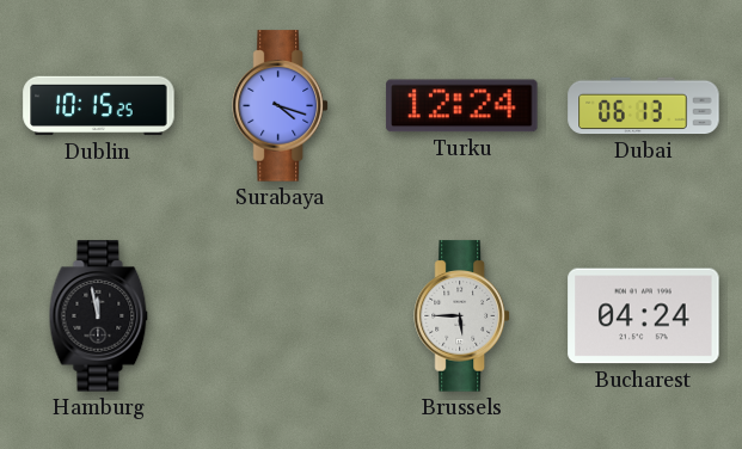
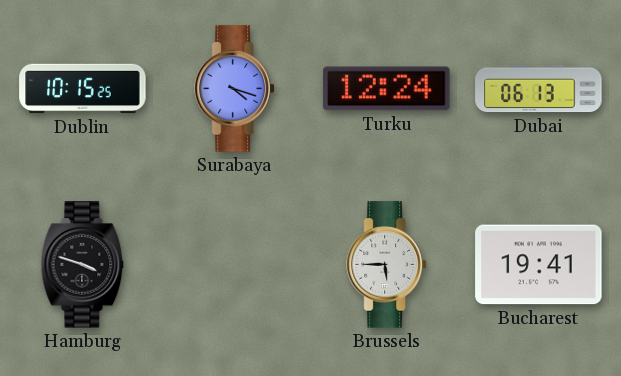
Hamburg: 11:58 -> 3:48
Bucharest: 04:24 -> 19:41
